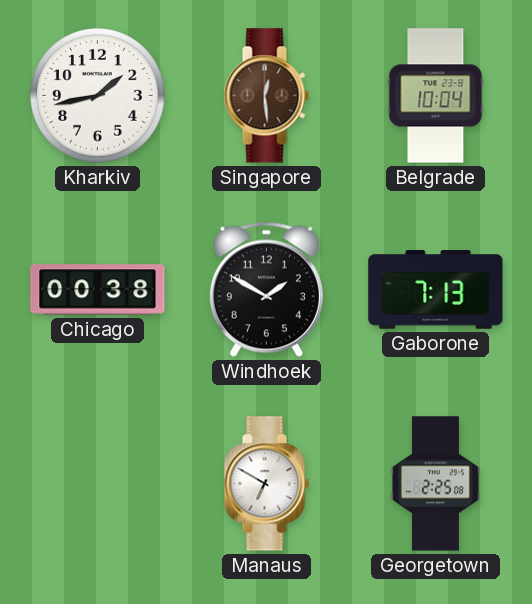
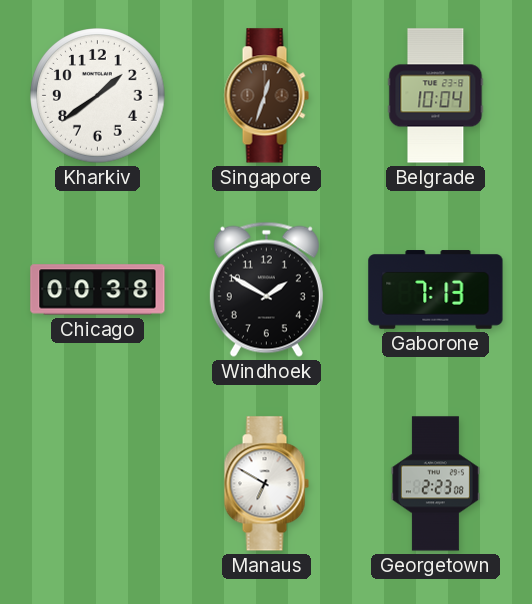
Kharkiv: 1:43 -> 1:39
Singapore: 12:29 -> 12:33
Georgetown: 2:25 -> 2:23
